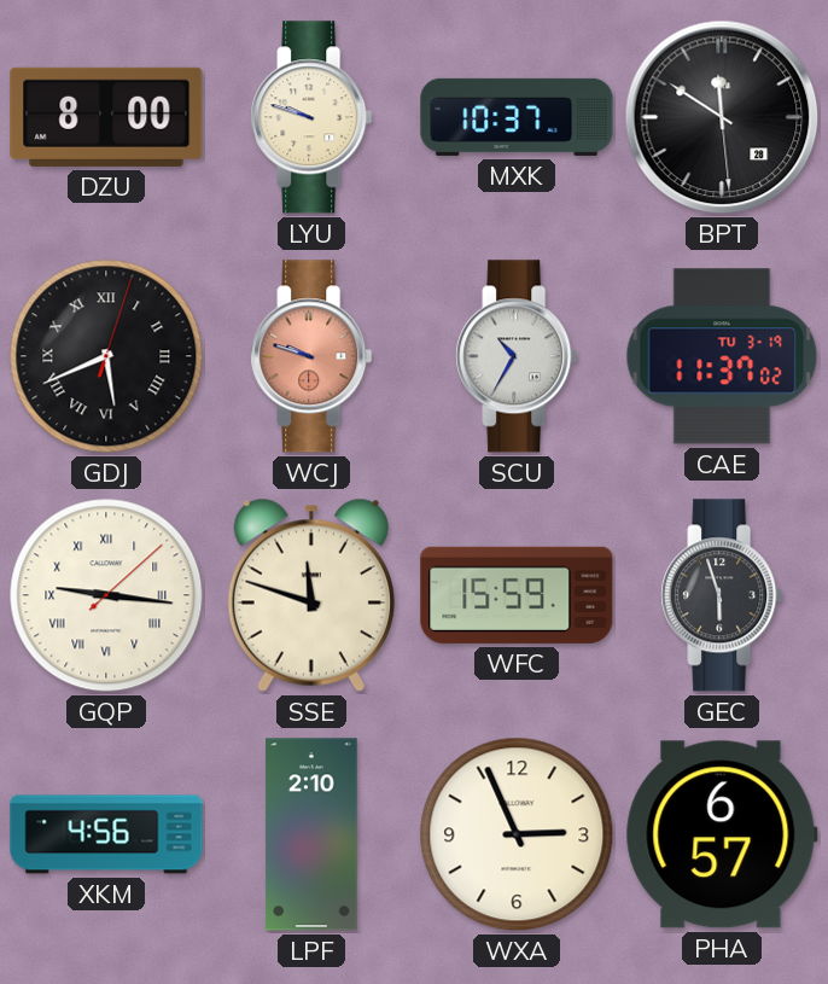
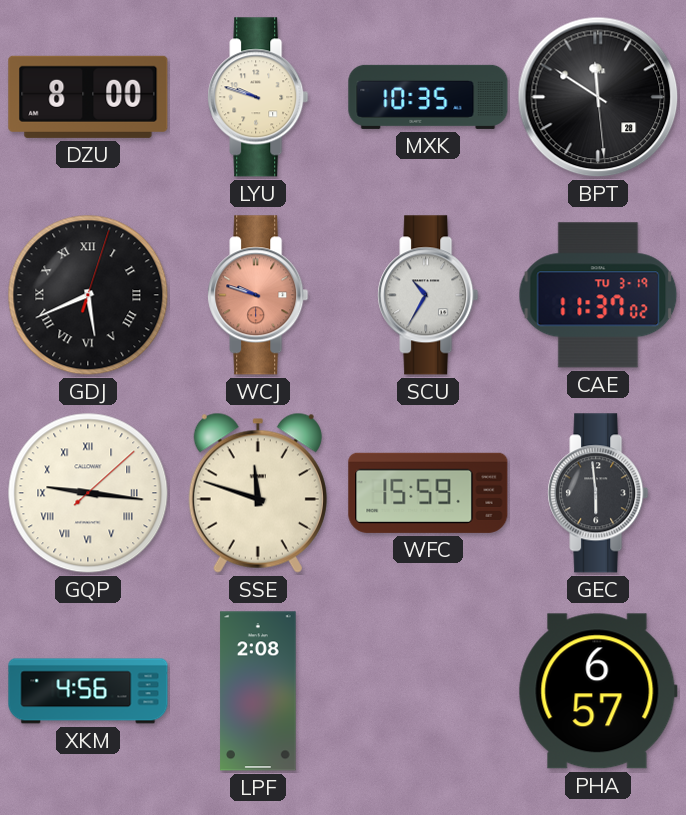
MXK: 10:37 -> 10:35
GEC: 5:57 -> 5:59
LPF: 2:10 -> 2:08
WXA: 2:56 -> none
